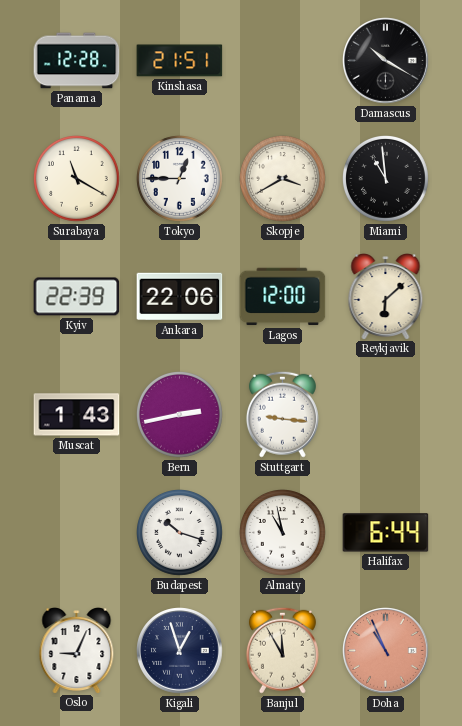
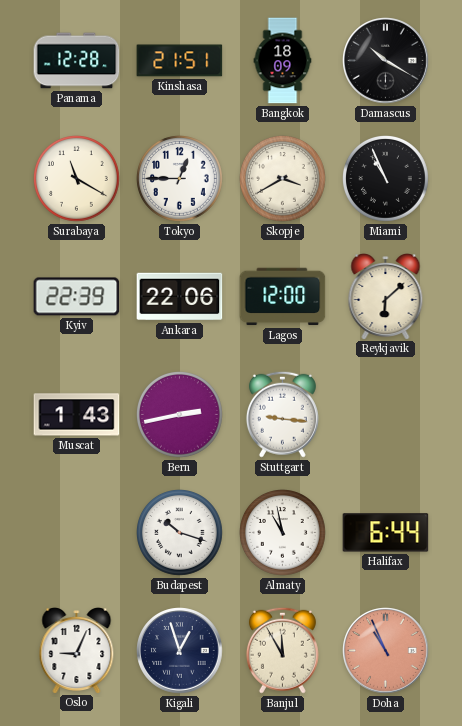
Bangkok: none -> 18:09
Miami: 10:59 -> 10:56
